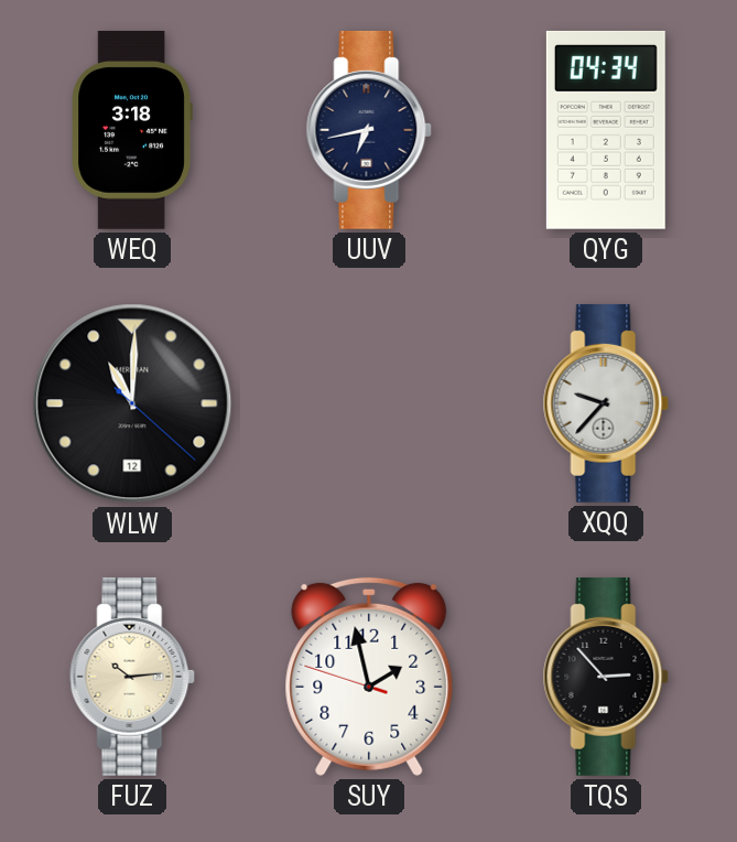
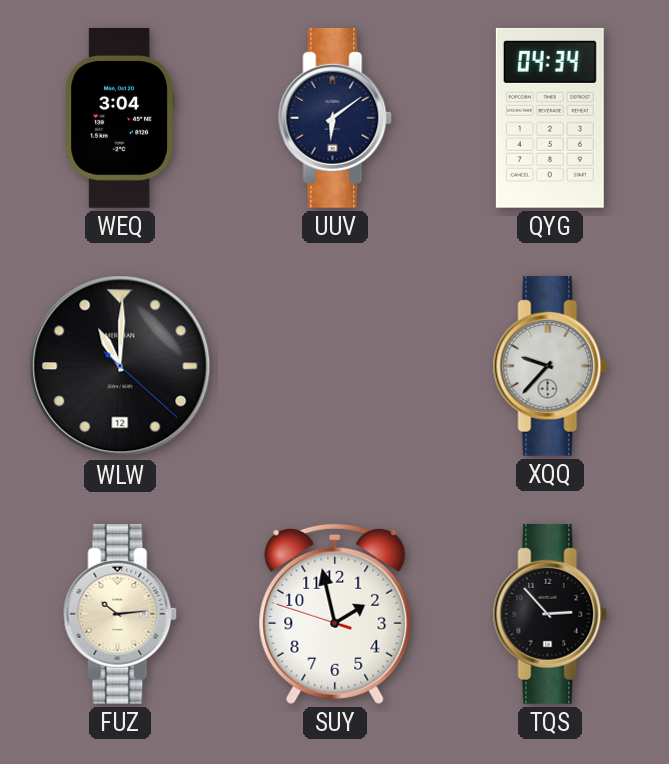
WEQ: 3:18 -> 3:04
UUV: 6:43 -> 6:09
